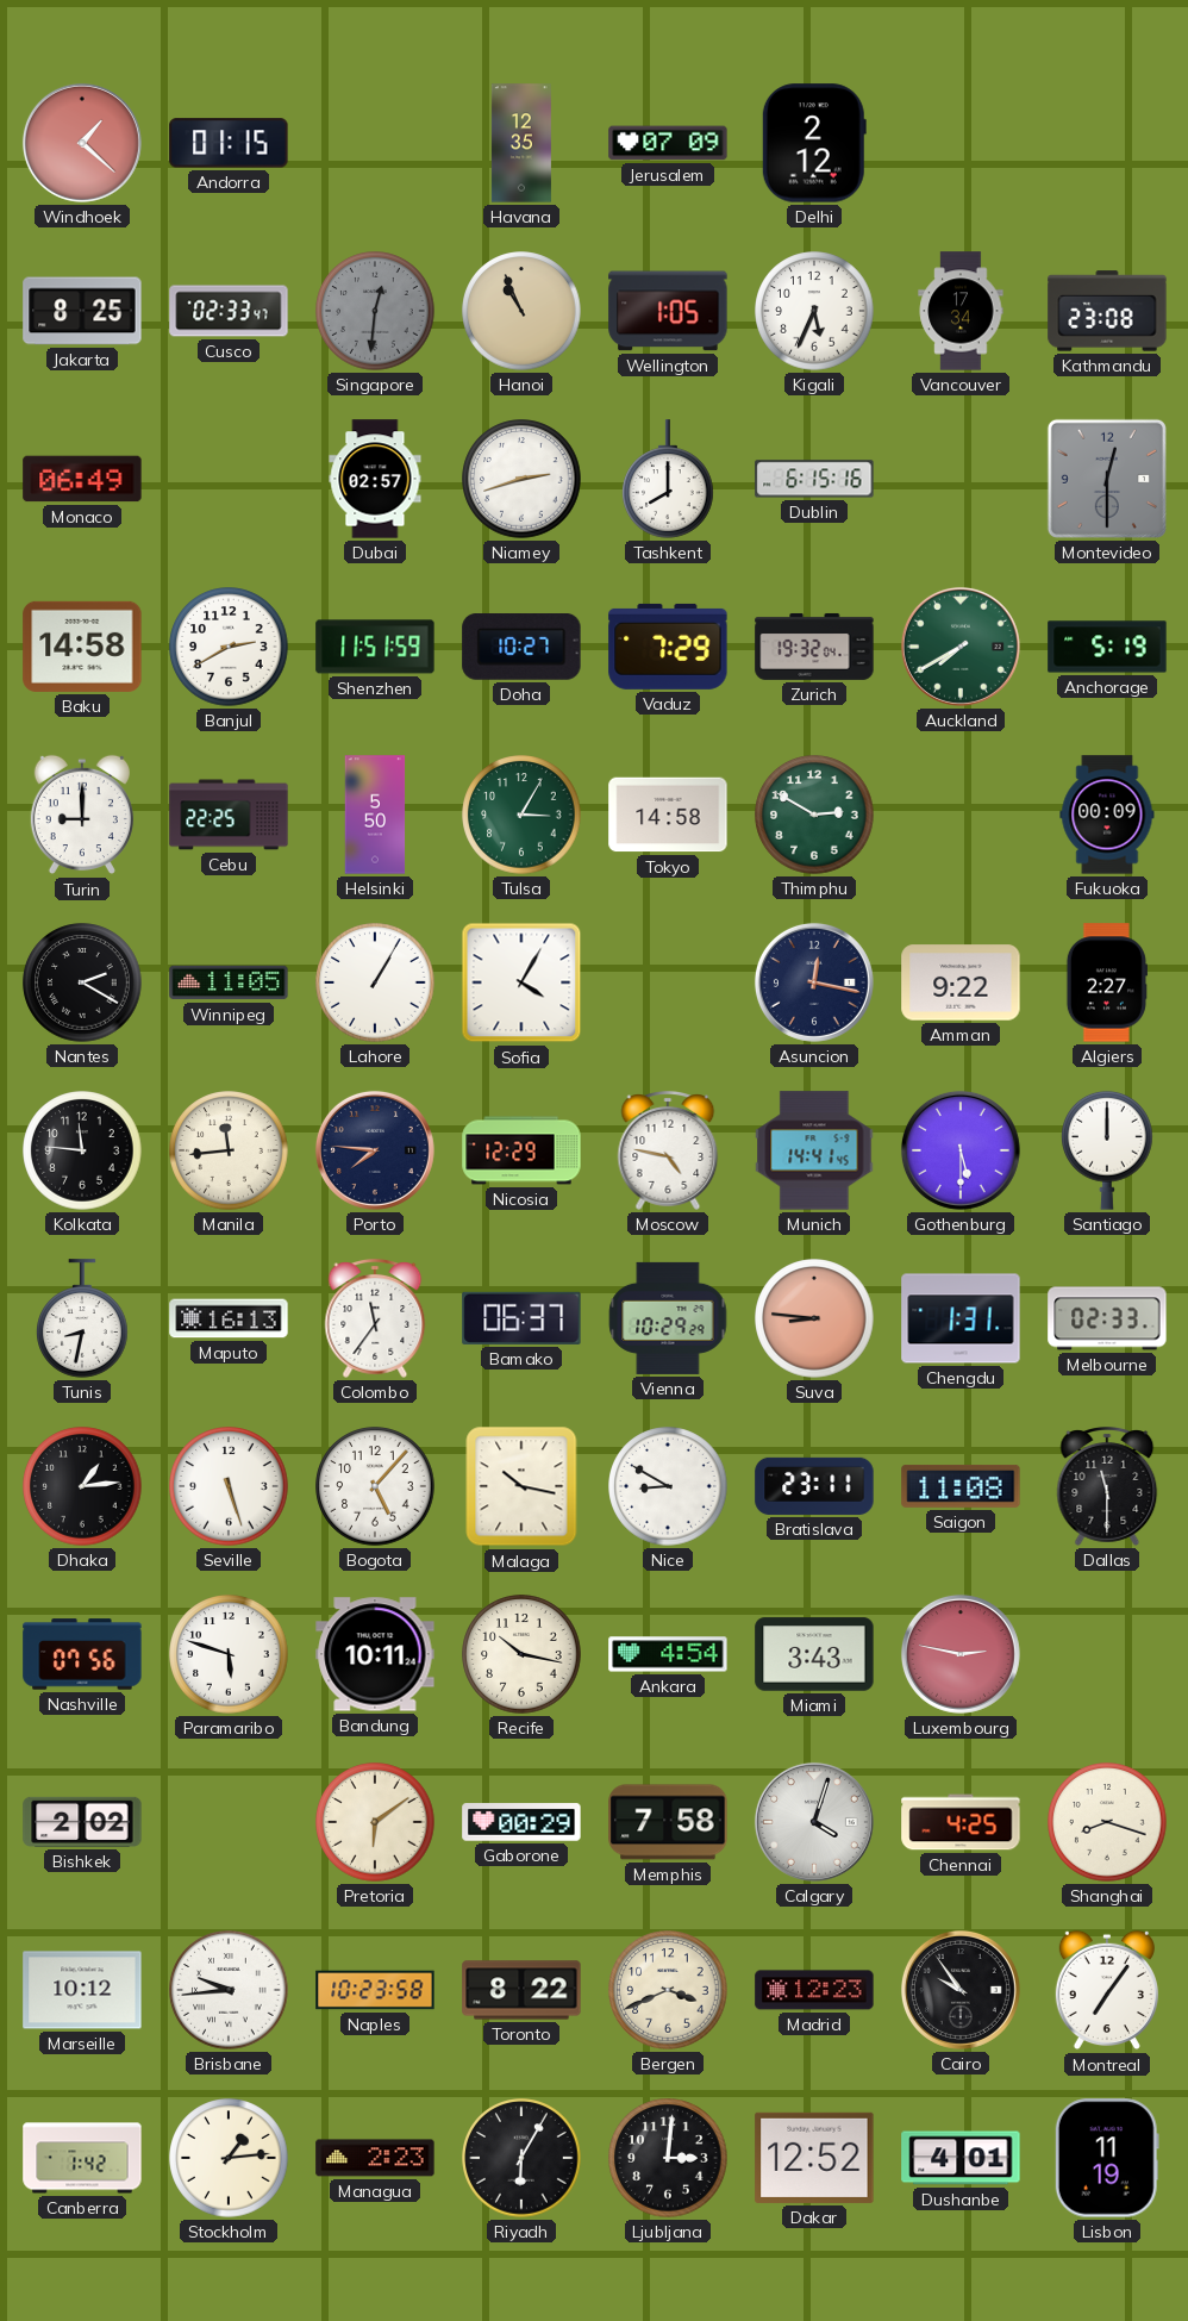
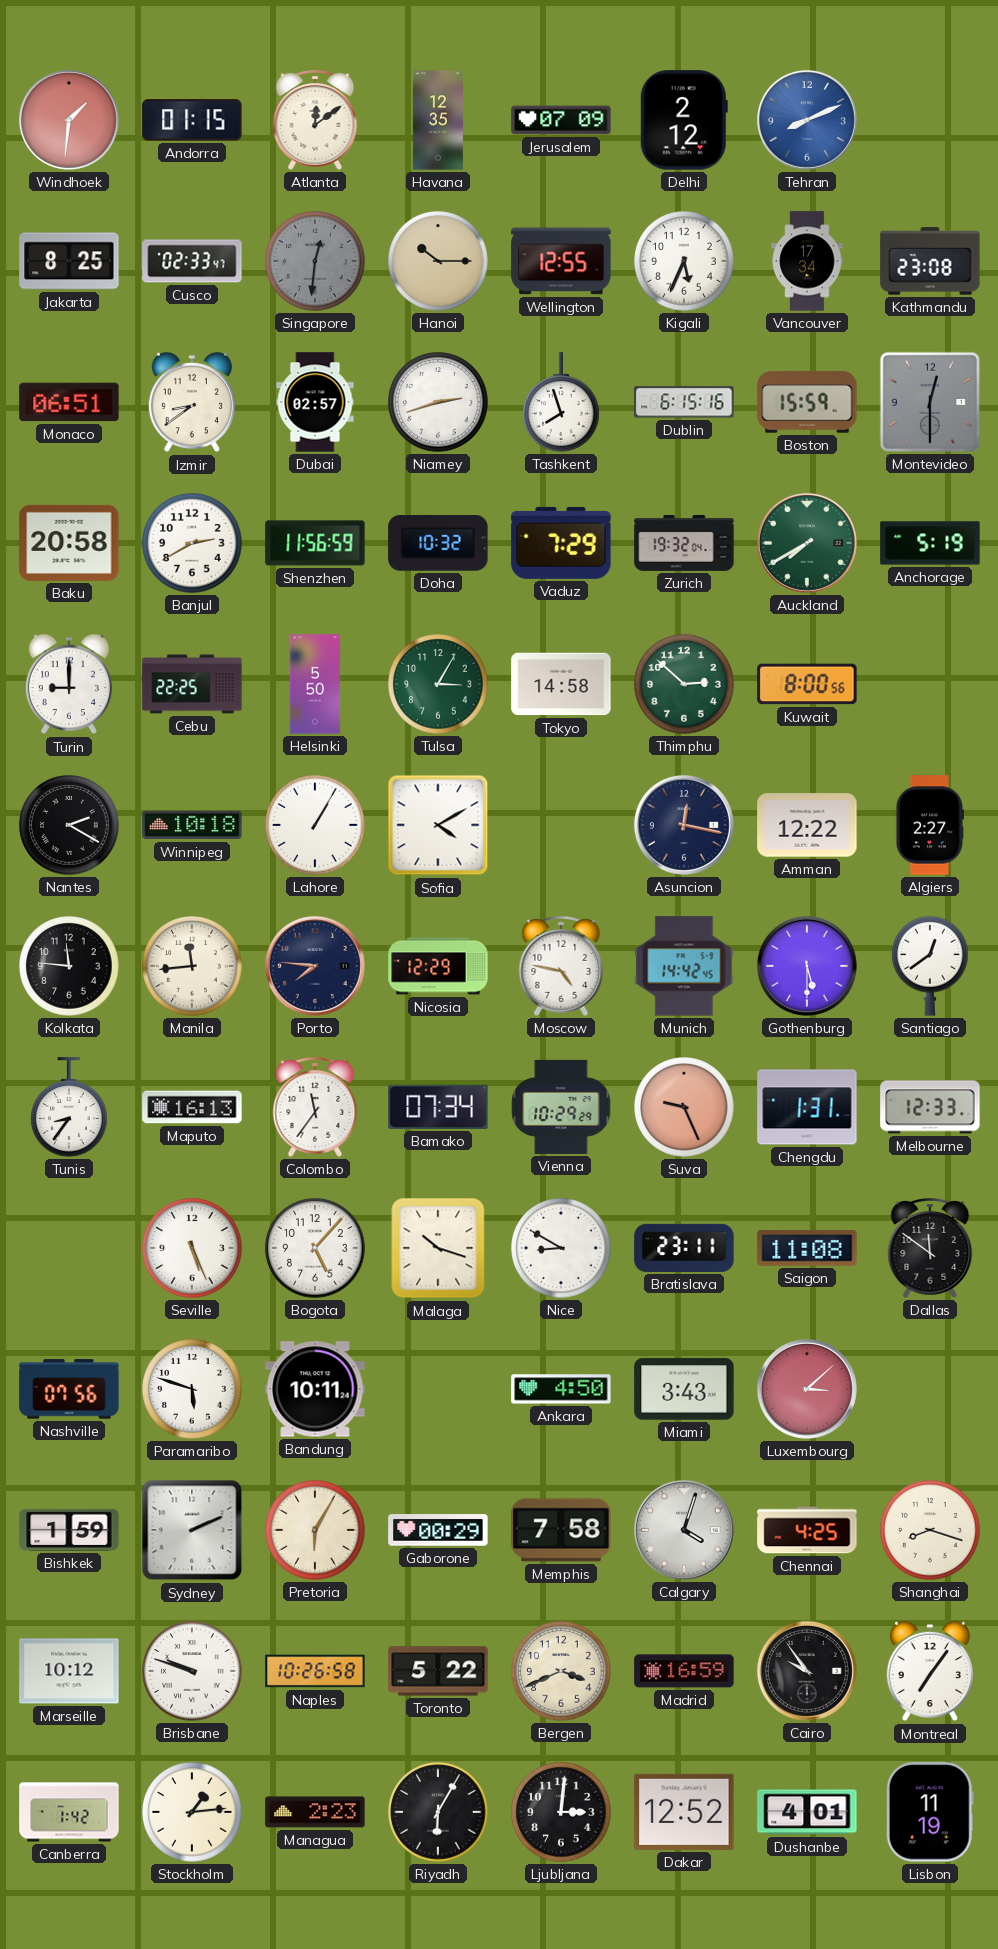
Windhoek: 1:22 -> 1:31
Atlanta: none -> 12:09
Tehran: none -> 8:11
Hanoi: 10:56 -> 10:15
Wellington: 1:05 -> 12:55
Monaco: 06:49 -> 06:51
Izmir: none -> 8:39
Tashkent: 8:00 -> 7:57
Boston: none -> 15:59
Baku: 14:58 -> 20:58
Shenzhen: 11:51 -> 11:56
Doha: 10:27 -> 10:32
Thimphu: 2:50 -> 2:52
Kuwait: none -> 8:00
Fukuoka: 00:09 -> none
Winnipeg: 11:05 -> 10:18
Sofia: 4:05 -> 4:10
Amman: 9:22 -> 12:22
Munich: 14:41 -> 14:42
Santiago: 12:00 -> 12:39
Tunis: 8:32 -> 8:36
Bamako: 06:37 -> 07:34
Suva: 8:46 -> 9:26
Melbourne: 02:33 -> 12:33
Dhaka: 1:14 -> none
Seville: 5:27 -> 5:26
Malaga: 10:17 -> 10:18
Dallas: 11:30 -> 11:51
Recife: 10:17 -> none
Ankara: 4:54 -> 4:50
Luxembourg: 2:47 -> 3:08
Bishkek: 2:02 -> 1:59
Sydney: none -> 2:11
Pretoria: 6:09 -> 6:05
Brisbane: 9:44 -> 9:48
Naples: 10:23 -> 10:26
Toronto: 8:22 -> 5:22
Madrid: 12:23 -> 16:59
